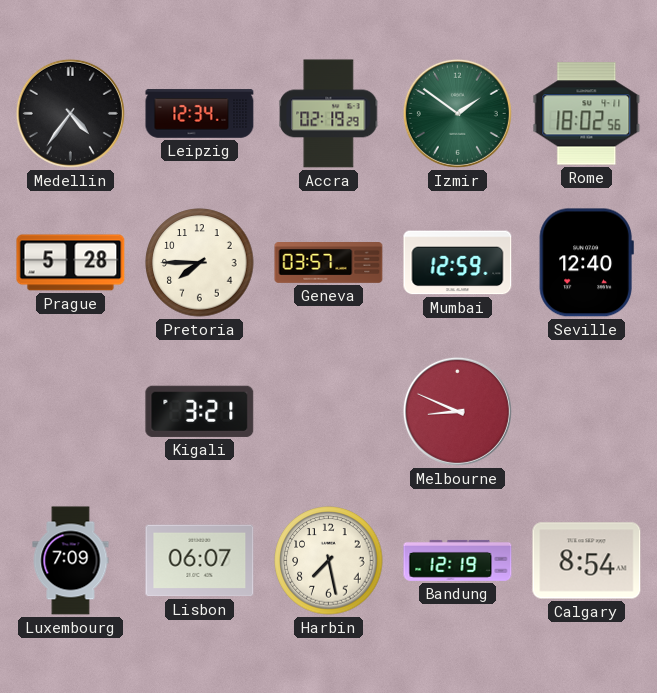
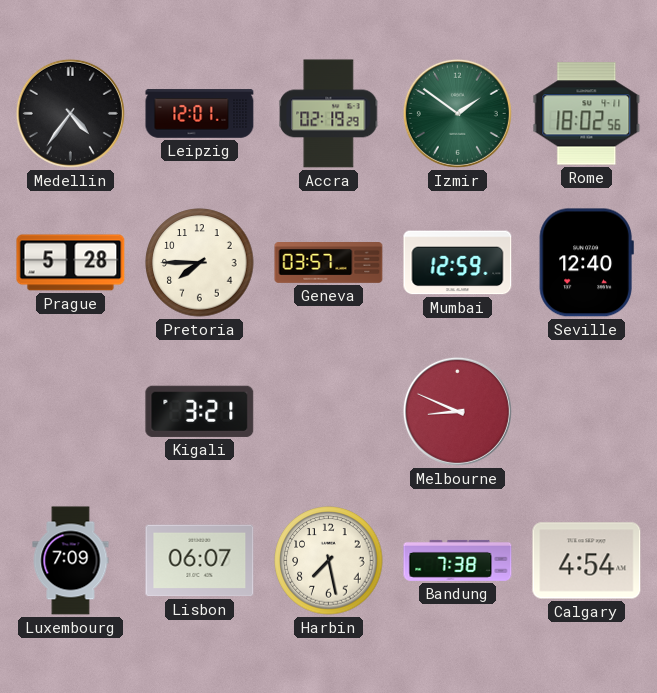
Leipzig: 12:34 -> 12:01
Bandung: 12:19 -> 7:38
Calgary: 8:54 -> 4:54
